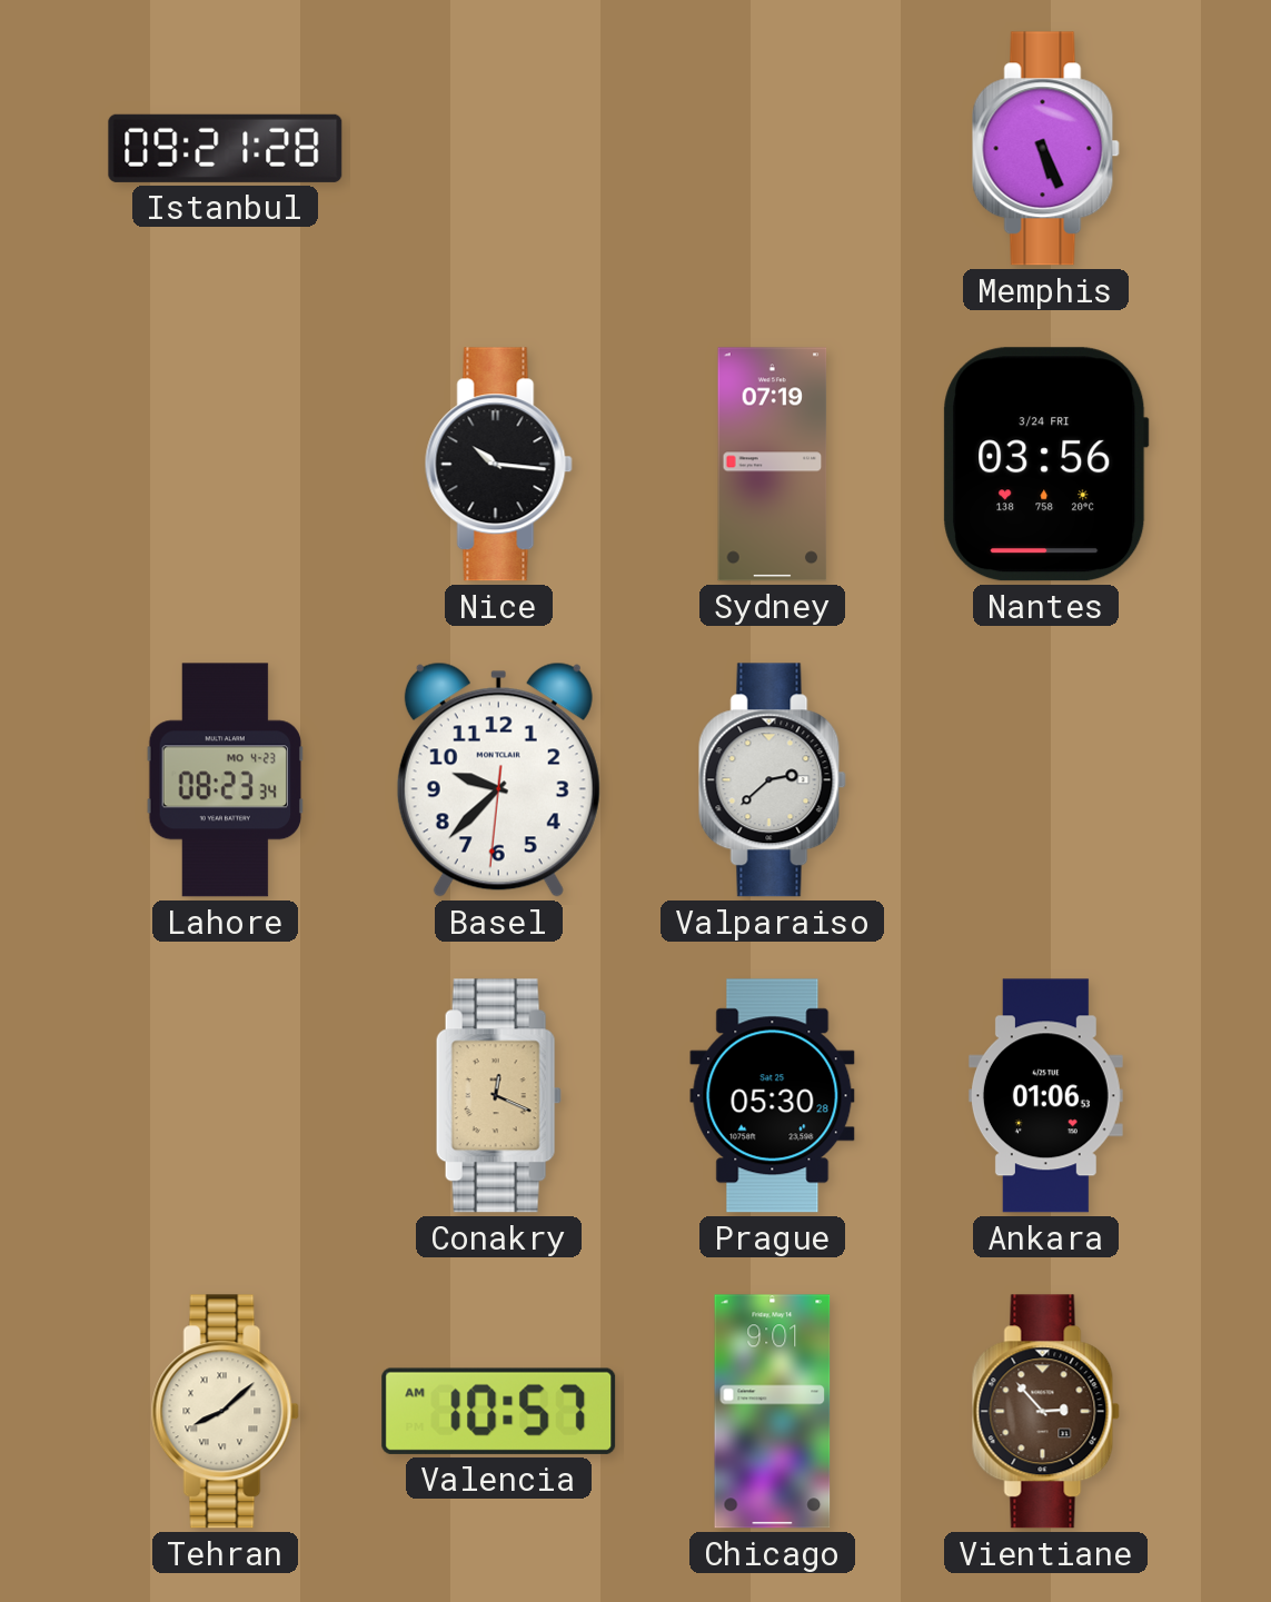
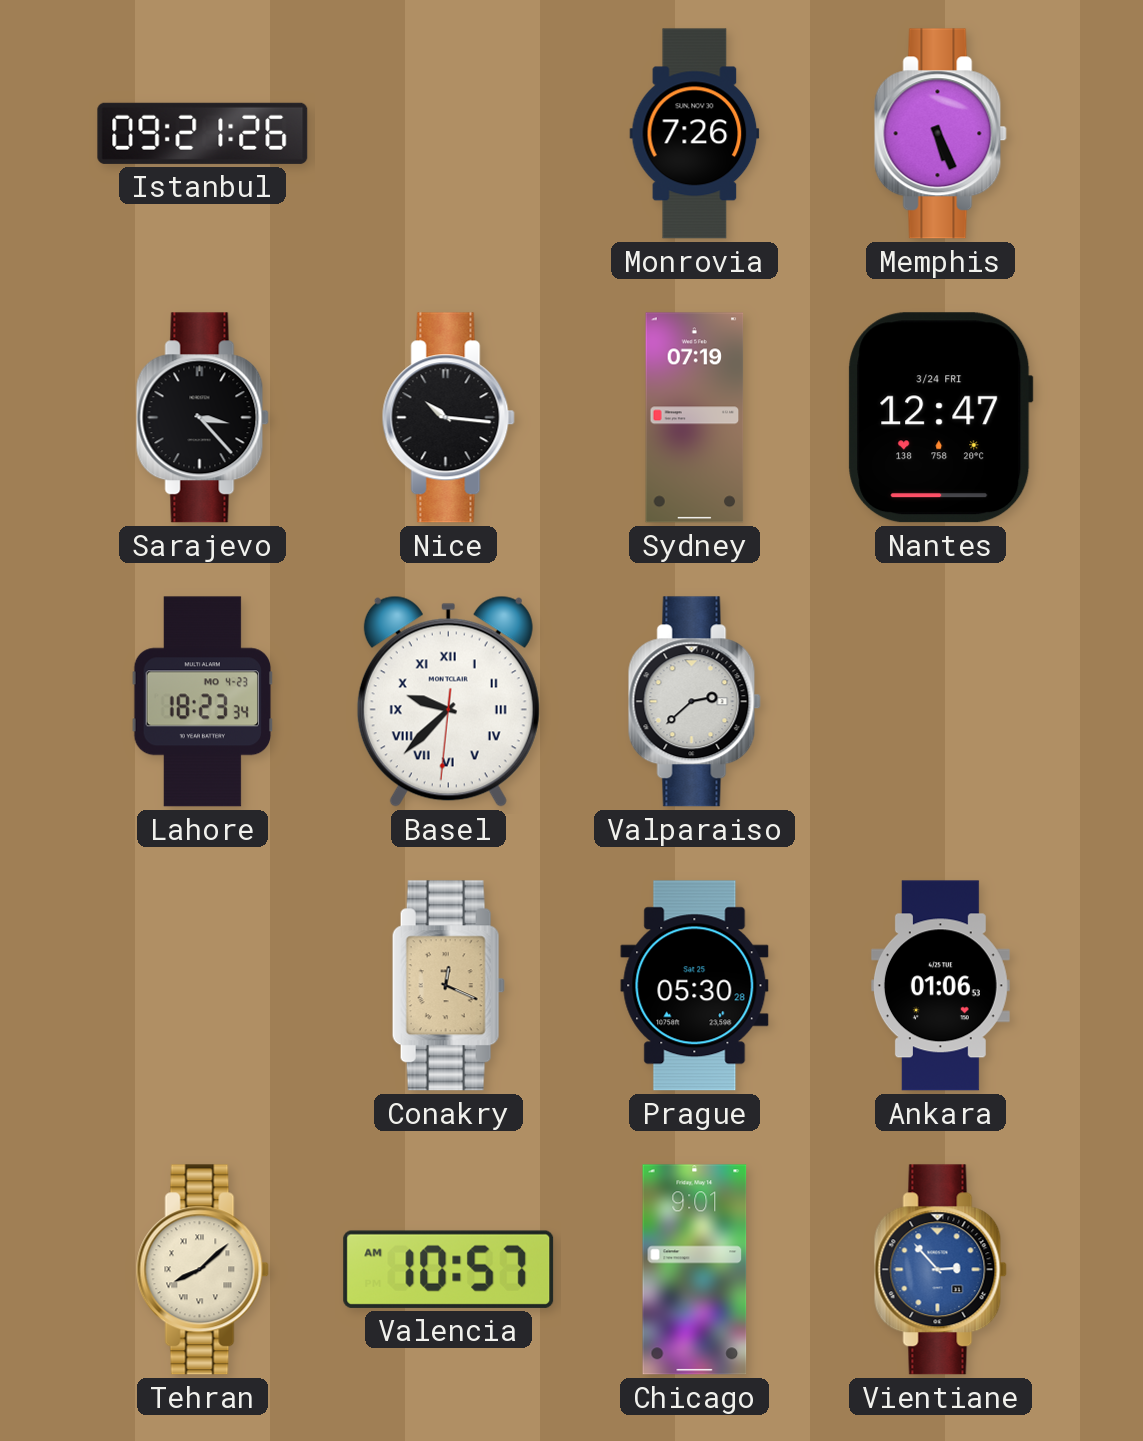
Istanbul: 09:21:28 -> 09:21:26
Monrovia: none -> 7:26
Sarajevo: none -> 3:23
Nantes: 03:56 -> 12:47
Lahore: 08:23 -> 18:23
Basel numerals: Arabic -> Roman
Vientiane dial: brown -> blue
